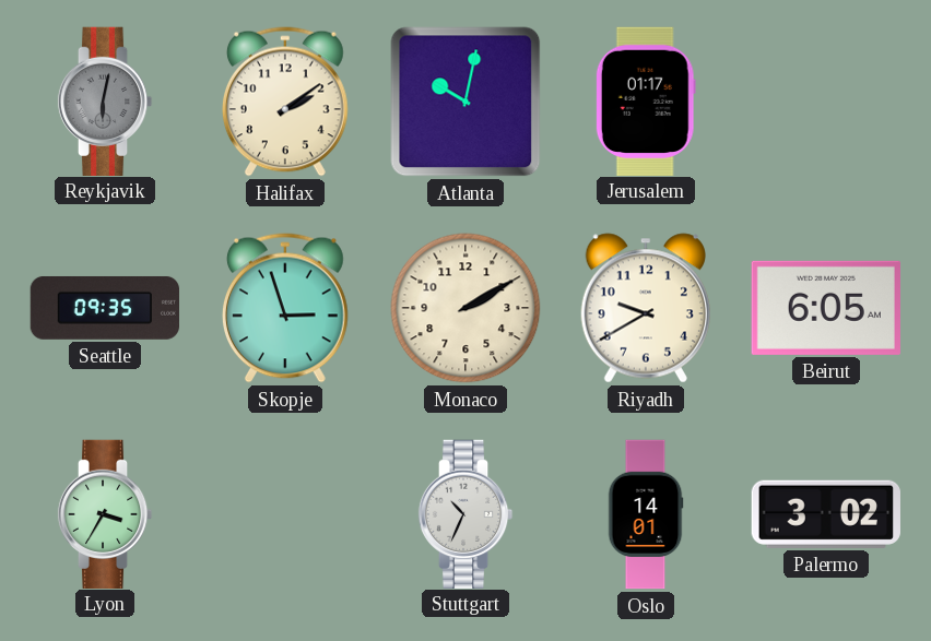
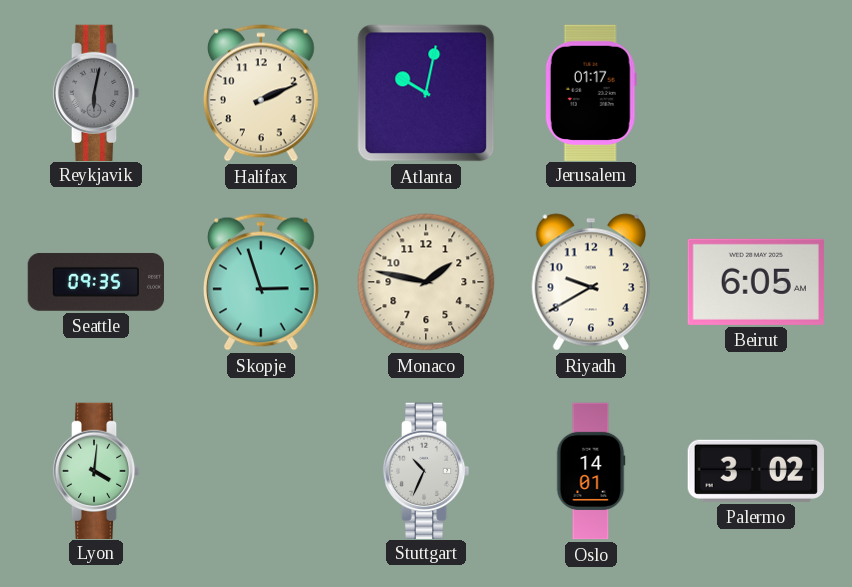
Halifax: 2:09 -> 2:11
Monaco: 2:10 -> 1:47
Lyon: 3:35 -> 4:01
